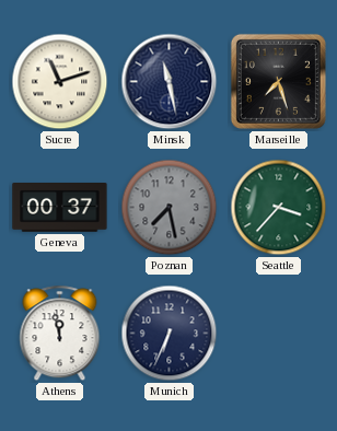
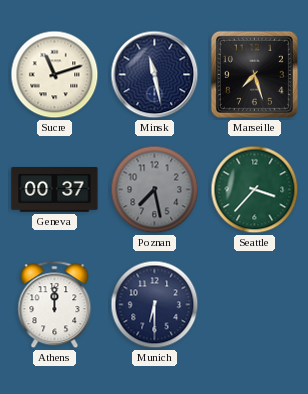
Athens: 11:58 -> 12:00
Munich: 6:34 -> 6:30
